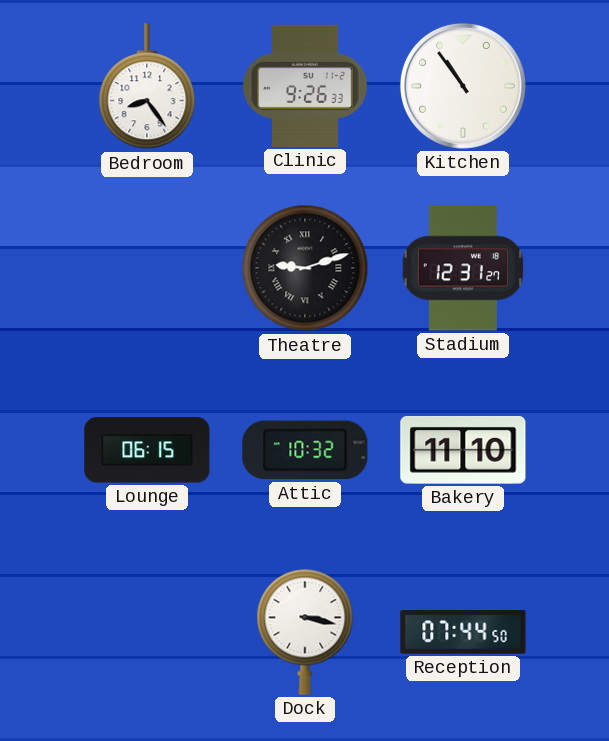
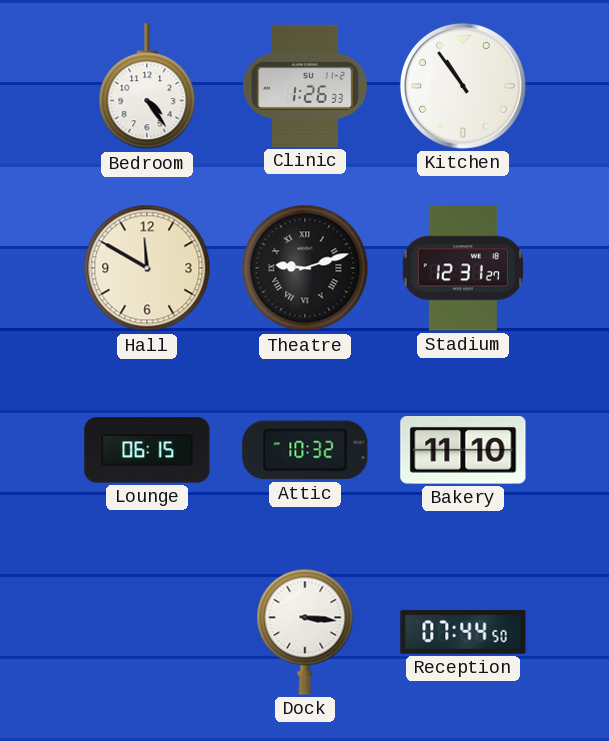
Bedroom: 8:24 -> 4:24
Clinic: 9:26 -> 1:26
Hall: none -> 11:50
Dock: 3:17 -> 3:16
